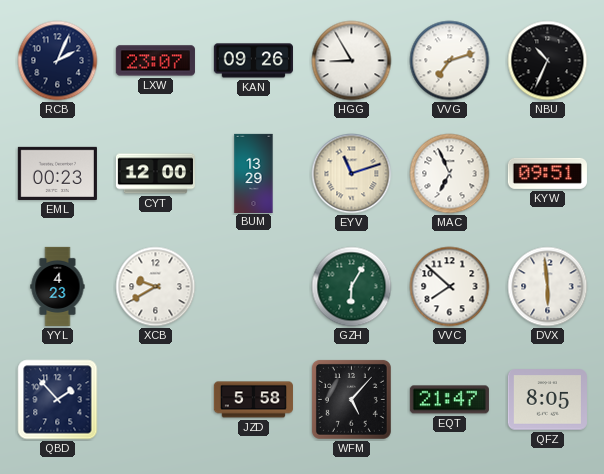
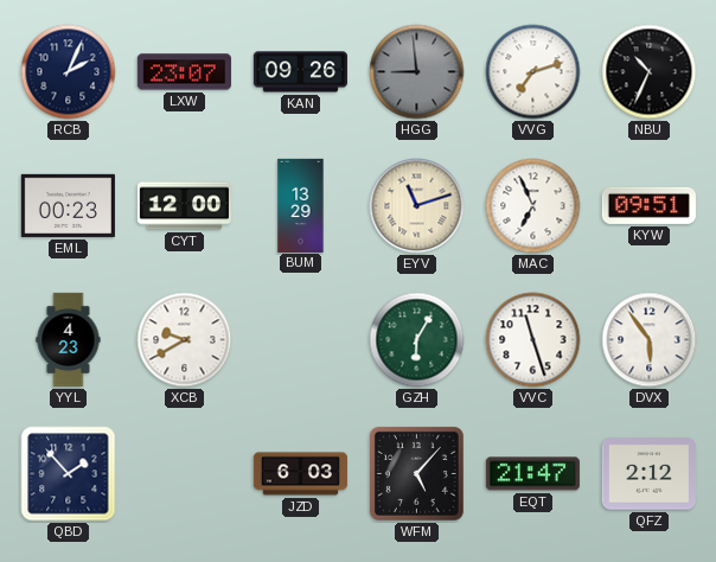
HGG: 8:55 -> 8:59
HGG dial: white -> grey
VVC: 7:52 -> 11:27
DVX: 5:59 -> 5:54
JZD: 5:58 -> 6:03
QFZ: 8:05 -> 2:12
